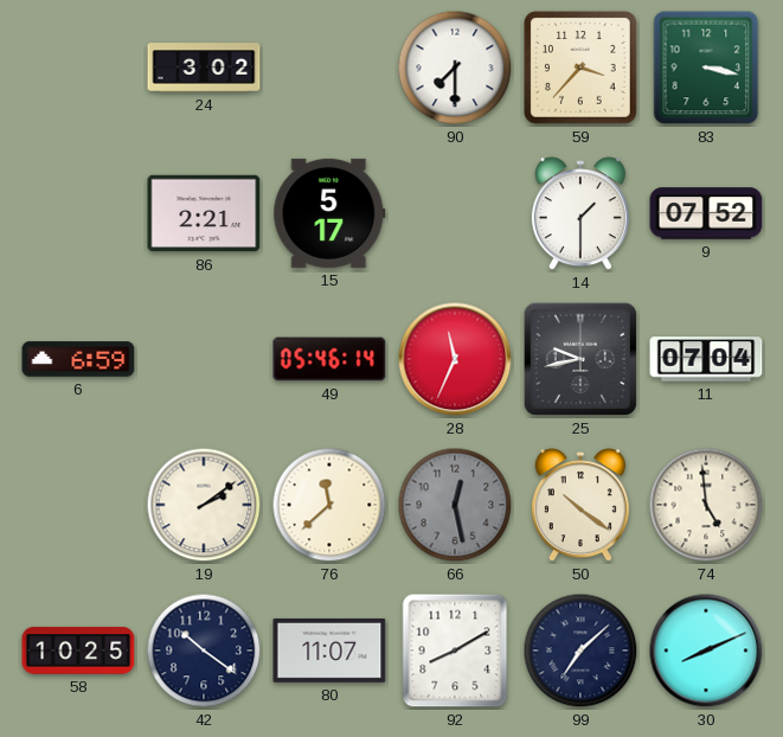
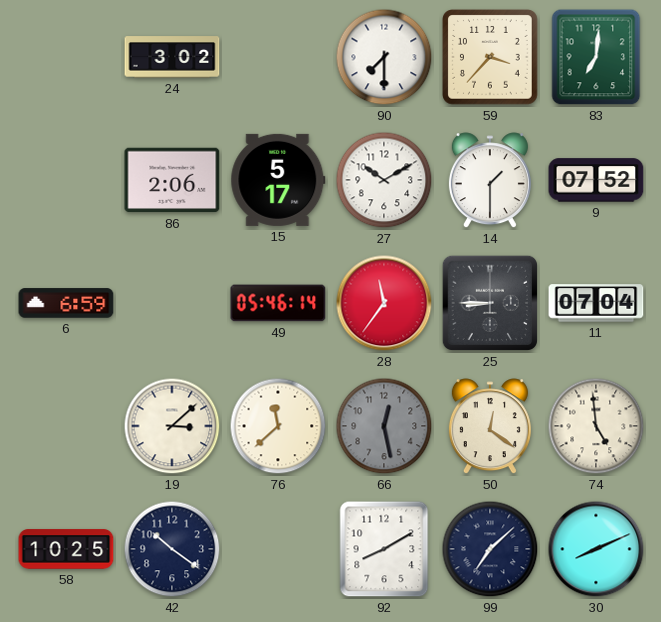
83: 3:17 -> 7:01
86: 2:21 -> 2:06
27: none -> 10:10
28: 11:34 -> 11:36
25: 9:43 -> 8:45
19: 2:09 -> 3:08
50: 10:21 -> 12:21
80: 11:07 -> none
